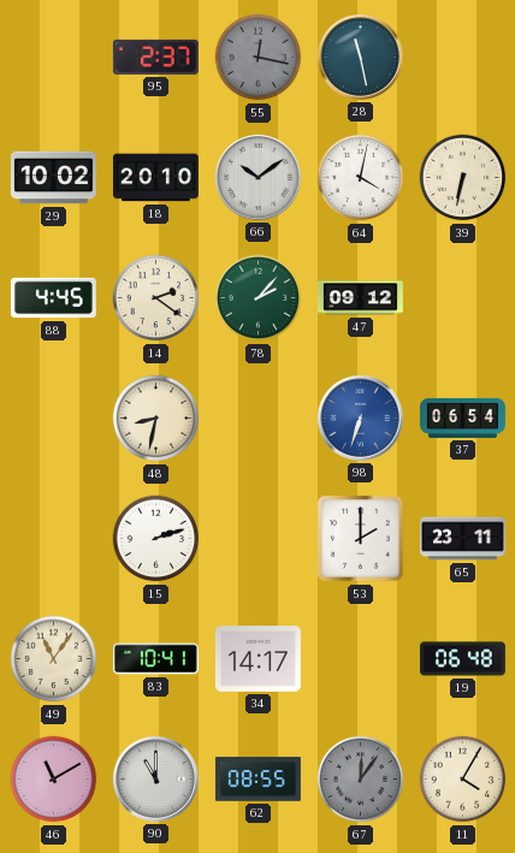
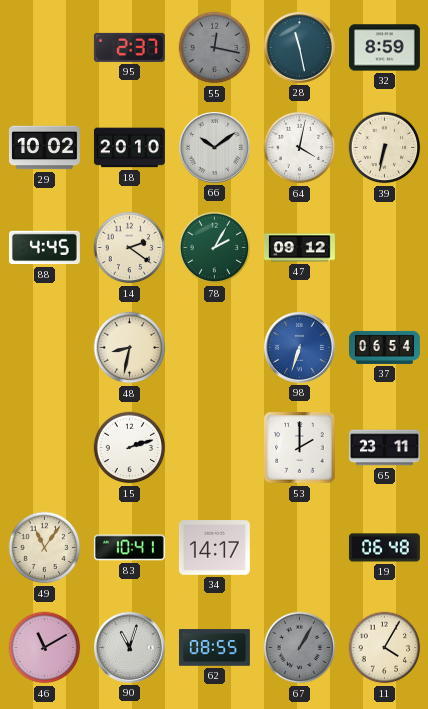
32: none -> 8:59
78: 2:07 -> 2:05
90: 11:00 -> 11:03
67: 12:06 -> 1:05
